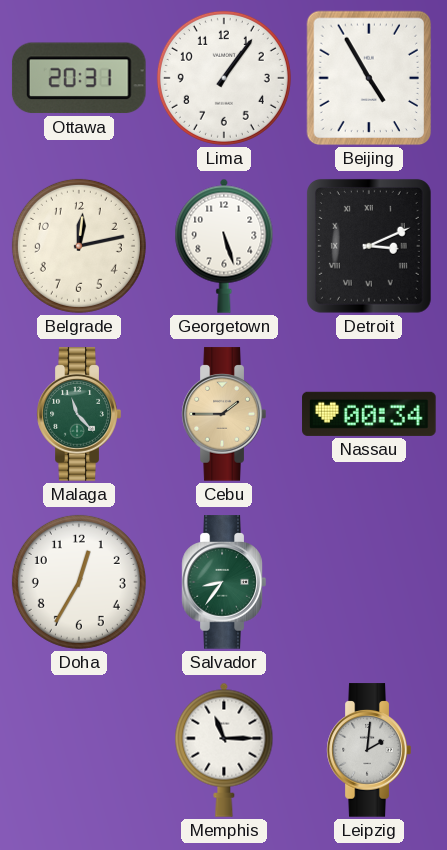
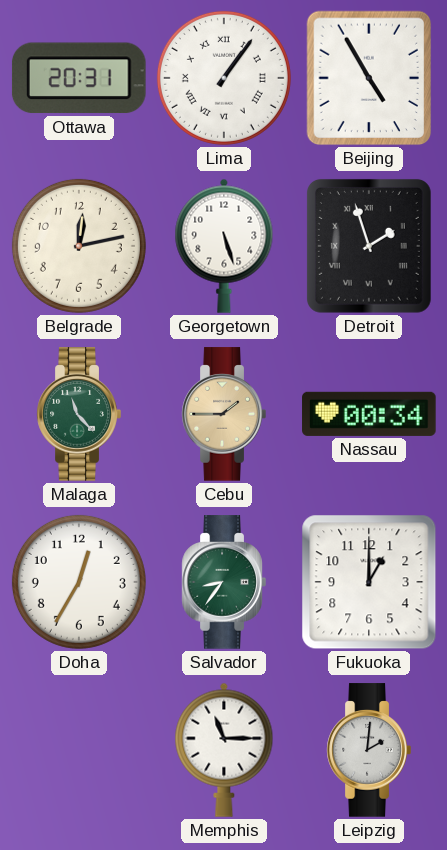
Lima numerals: Arabic -> Roman
Detroit: 3:11 -> 1:57
Fukuoka: none -> 1:00
